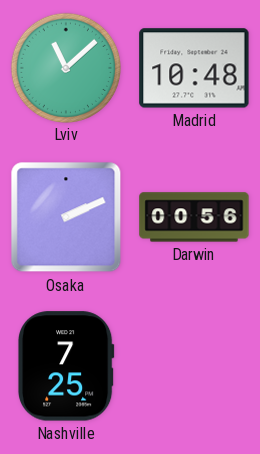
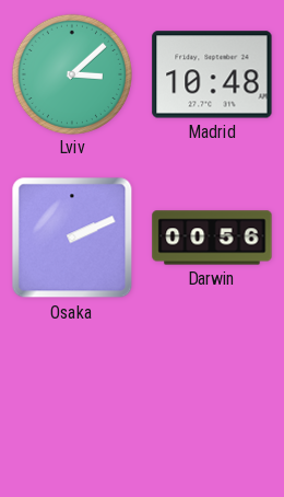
Lviv: 11:08 -> 3:08
Nashville: 7:25 -> none
